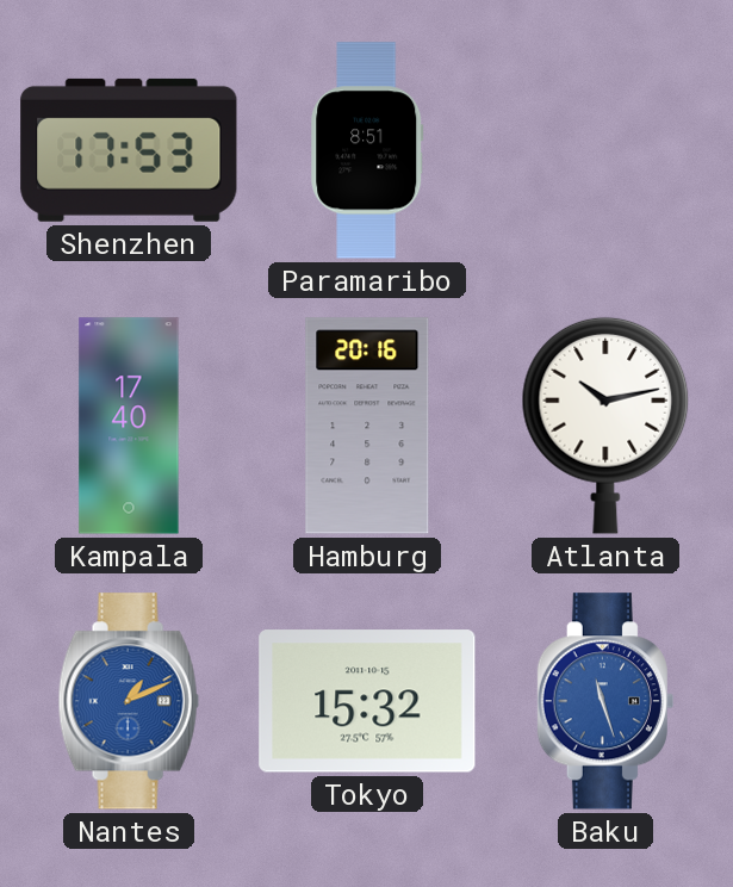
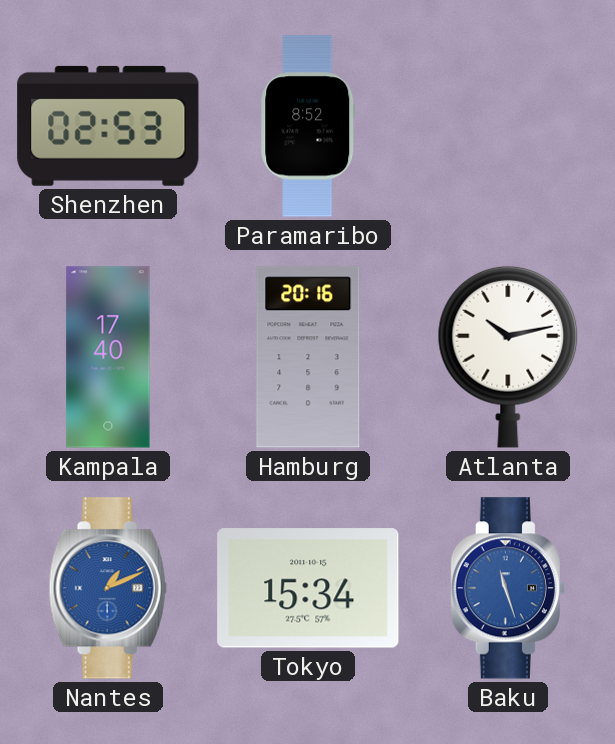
Shenzhen: 17:53 -> 02:53
Paramaribo: 8:51 -> 8:52
Tokyo: 15:32 -> 15:34
